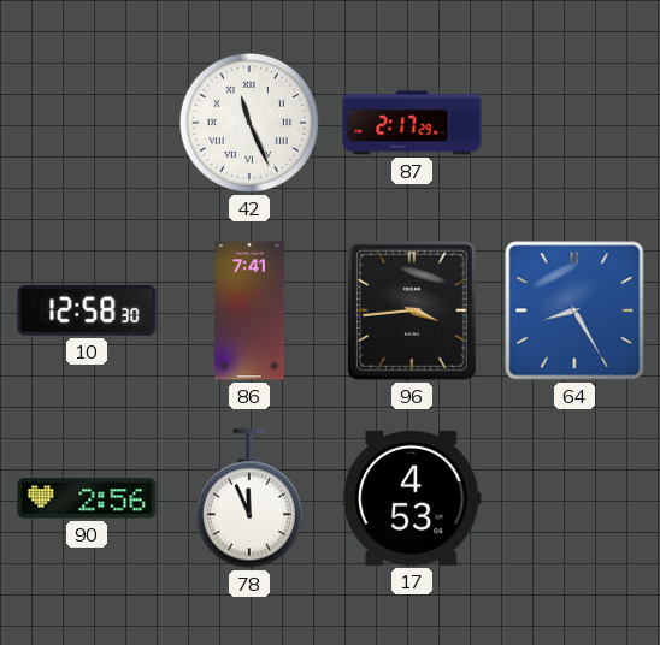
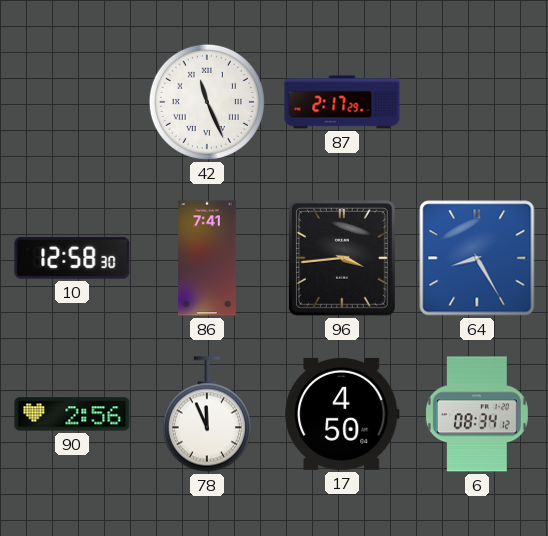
17: 4:53 -> 4:50
6: none -> 08:34
